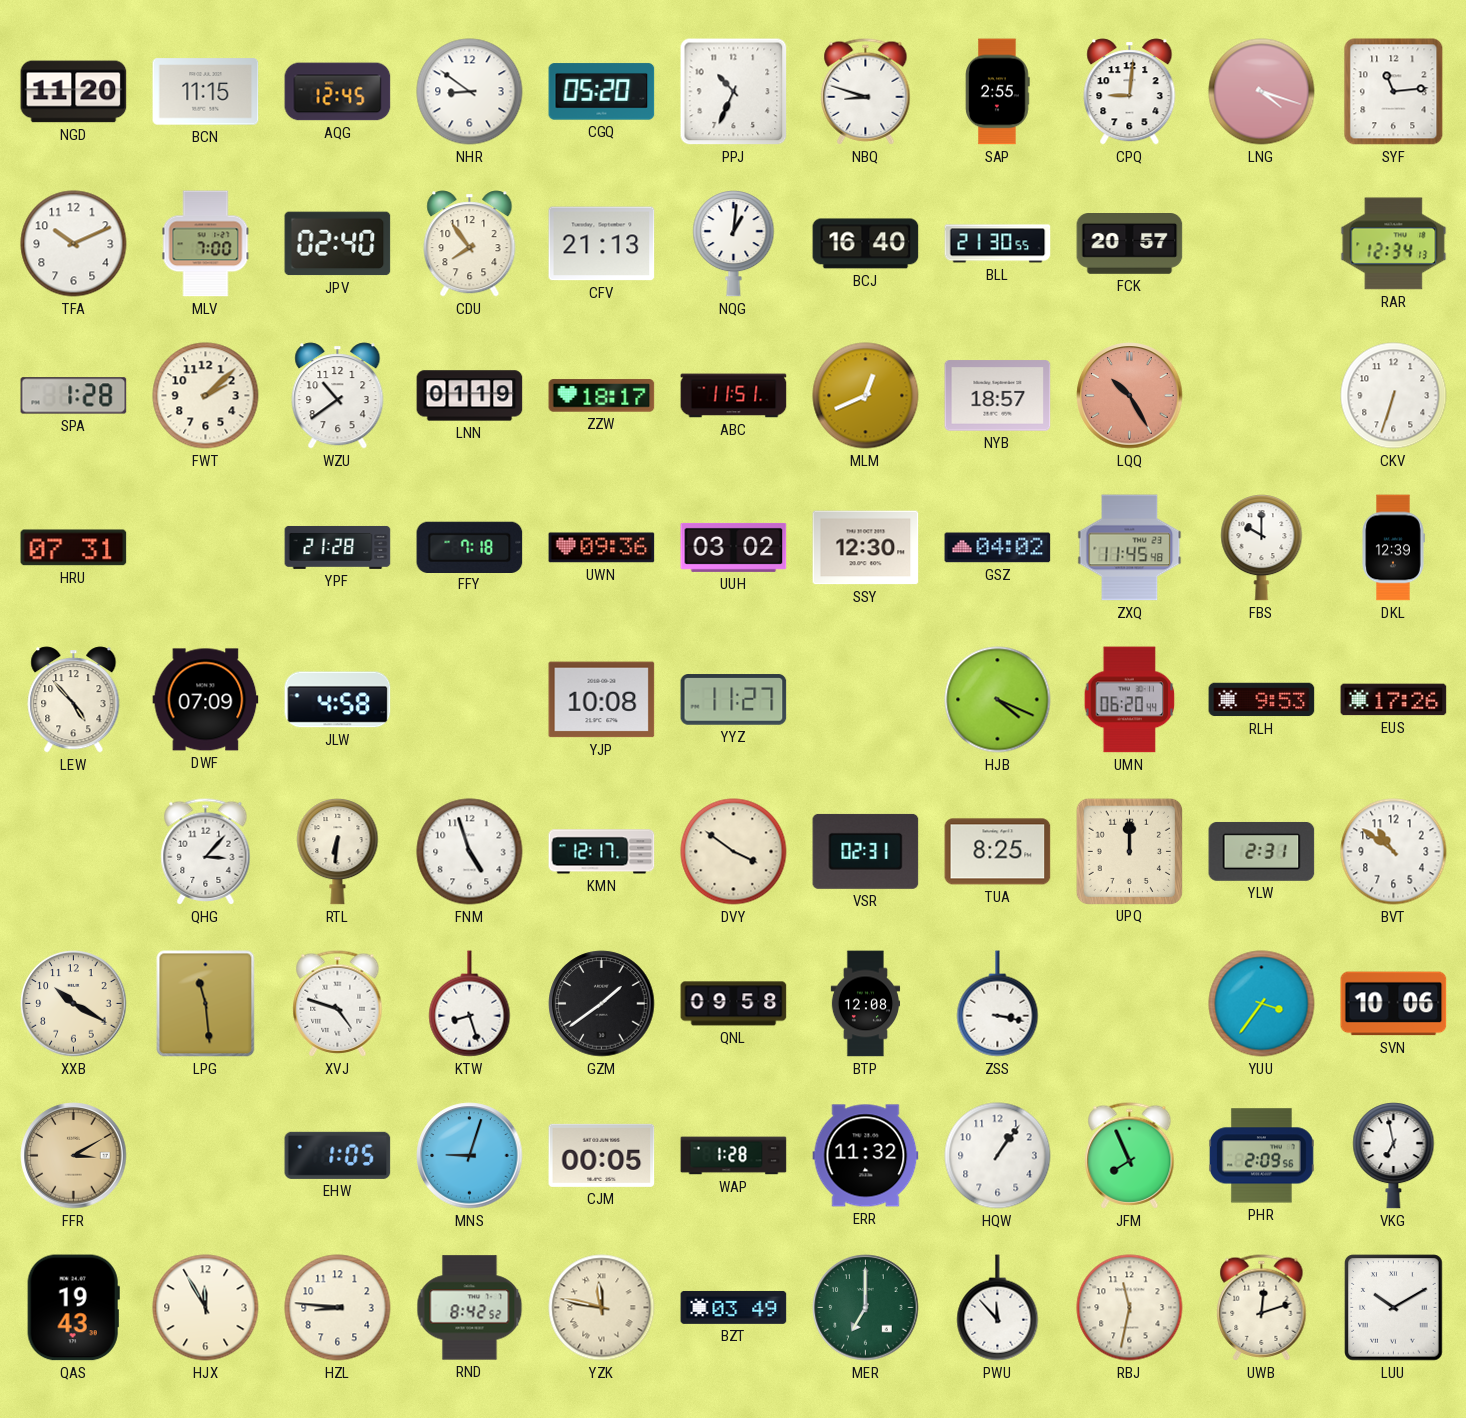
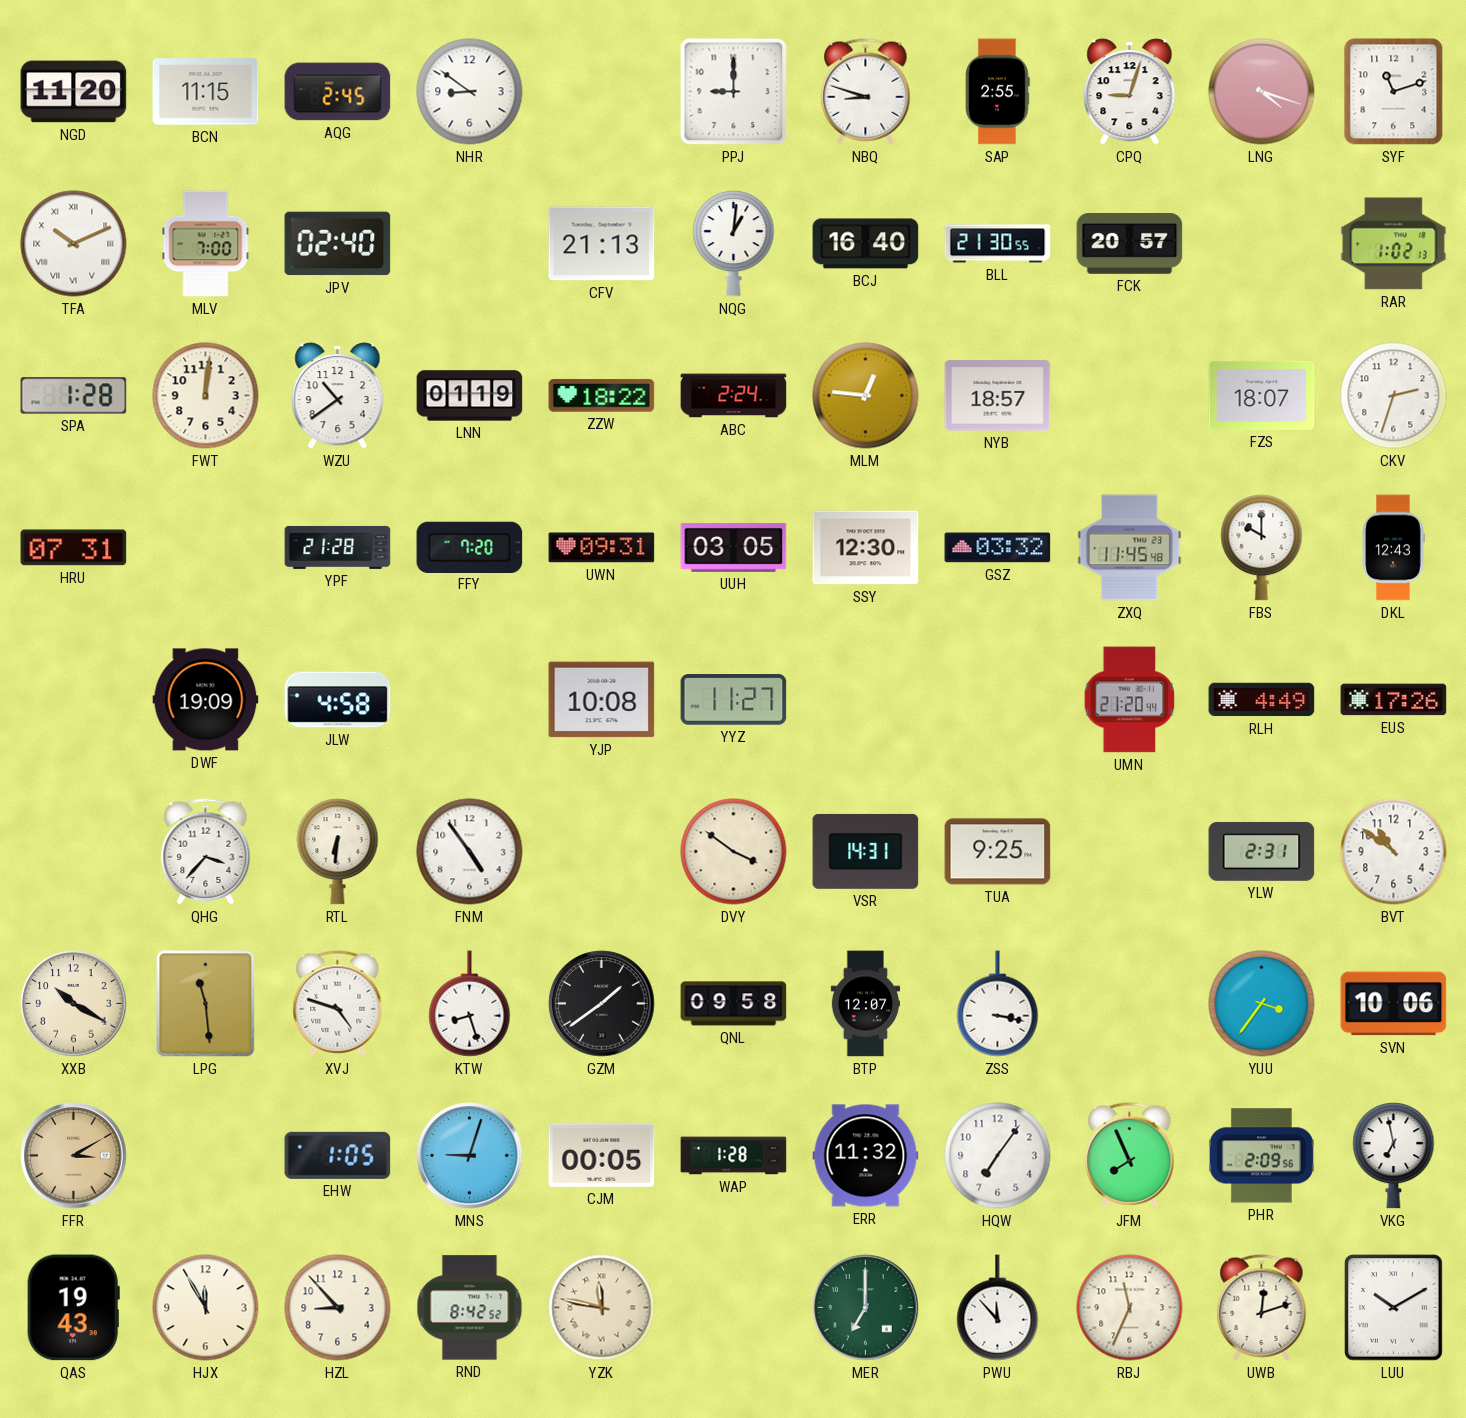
AQG: 12:45 -> 2:45
CGQ: 05:20 -> none
PPJ: 10:34 -> 9:00
CPQ: 9:01 -> 9:03
SYF: 11:14 -> 11:12
TFA numerals: Arabic -> Roman
CDU: 7:54 -> none
RAR: 12:34 -> 1:02
FWT: 2:08 -> 12:01
ZZW: 18:17 -> 18:22
ABC: 11:51 -> 2:24
MLM: 12:41 -> 12:46
LQQ: 10:25 -> none
FZS: none -> 18:07
CKV: 6:33 -> 2:33
FFY: 7:18 -> 7:20
UWN: 09:36 -> 09:31
UUH: 03:02 -> 03:05
GSZ: 04:02 -> 03:32
DKL: 12:39 -> 12:43
LEW: 4:53 -> none
DWF: 07:09 -> 19:09
HJB: 4:19 -> none
UMN: 06:20 -> 21:20
RLH: 9:53 -> 4:49
QHG: 3:07 -> 3:37
FNM: 4:57 -> 4:54
KMN: 12:17 -> none
VSR: 02:31 -> 14:31
TUA: 8:25 -> 9:25
UPQ: 12:00 -> none
BTP: 12:08 -> 12:07
HQW: 1:06 -> 7:06
HZL: 8:46 -> 8:53
BZT: 03:49 -> none
RBJ: 11:32 -> 11:34
